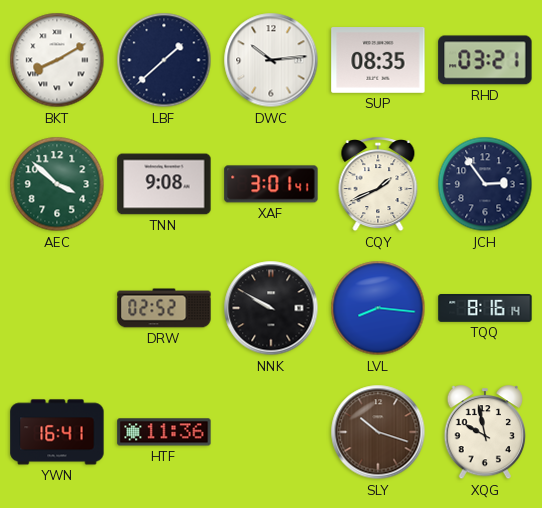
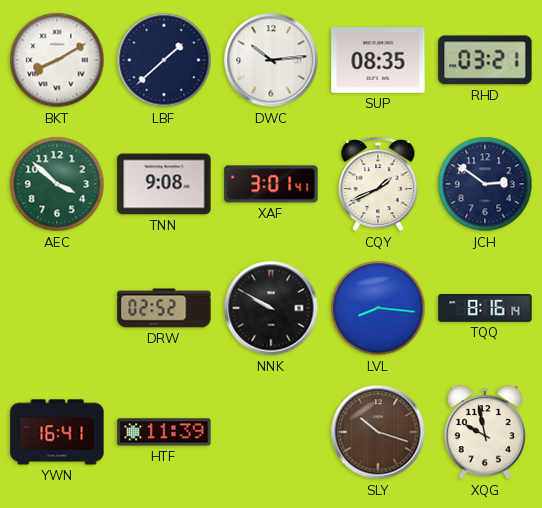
JCH: 2:54 -> 2:51
HTF: 11:36 -> 11:39
